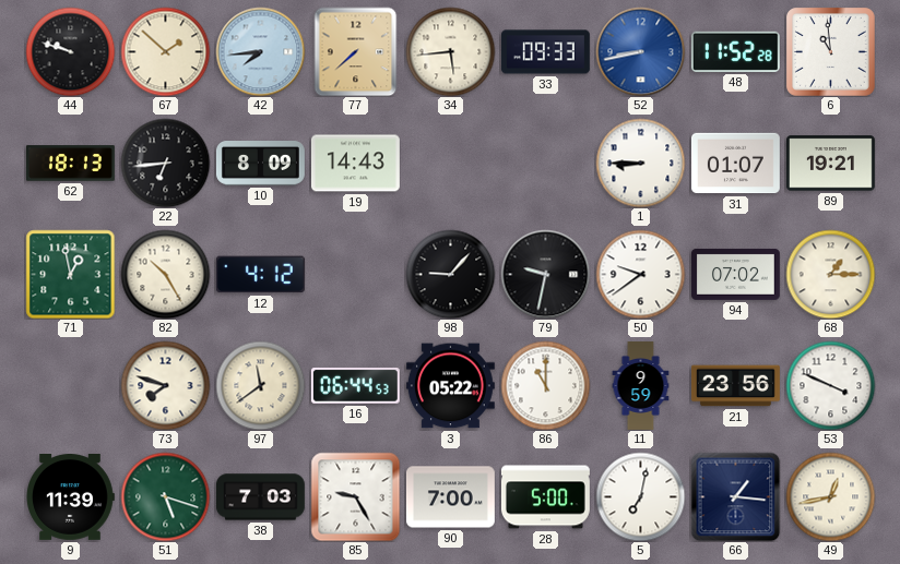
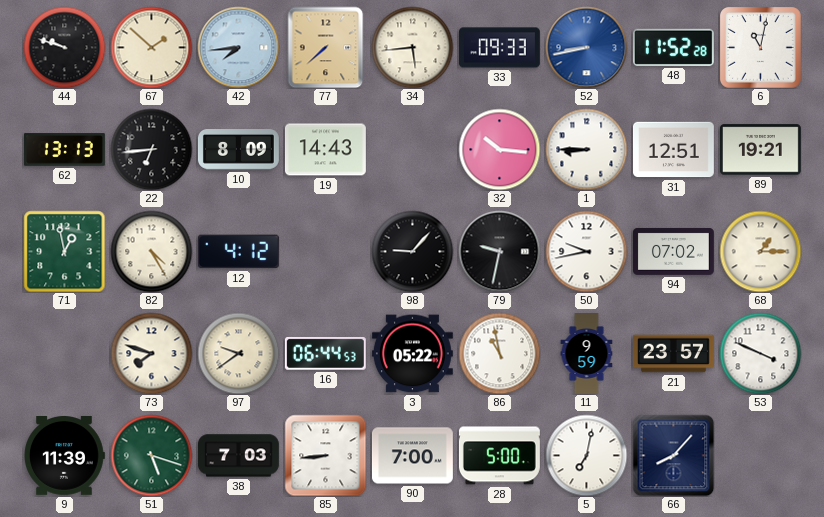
6: 10:59 -> 11:02
62: 18:13 -> 13:13
32: none -> 10:16
31: 01:07 -> 12:51
82: 10:25 -> 4:25
50: 9:39 -> 9:43
97: 11:39 -> 9:39
86: 11:00 -> 10:58
21: 23:56 -> 23:57
85: 9:25 -> 8:44
66: 1:16 -> 8:07
49: 12:43 -> none
